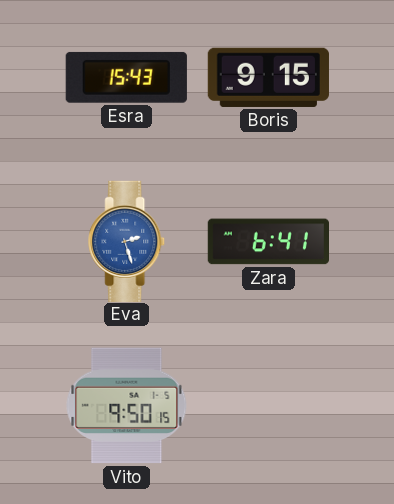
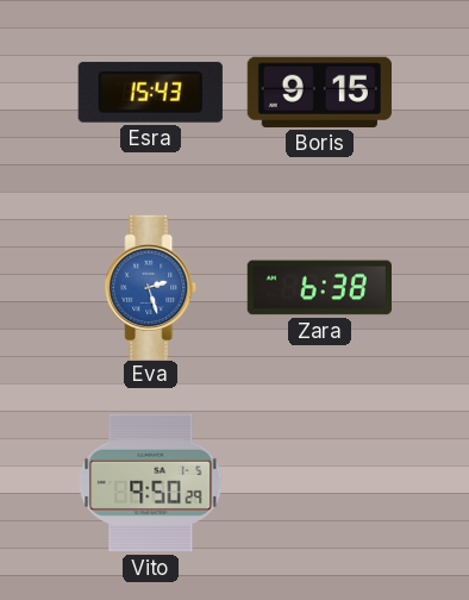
Zara: 6:41 -> 6:38
Vito: 9:50:15 -> 9:50:29
